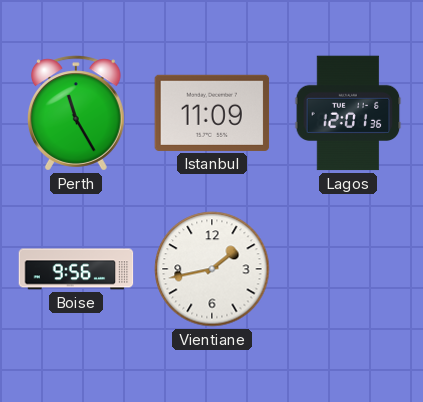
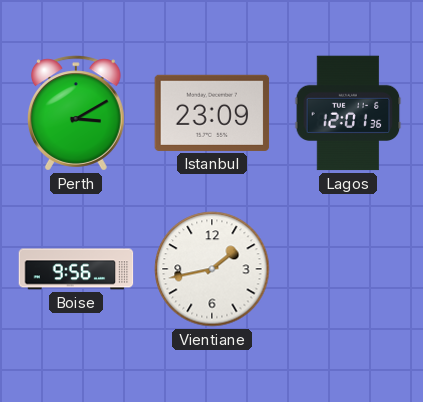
Perth: 11:25 -> 3:10
Istanbul: 11:09 -> 23:09
